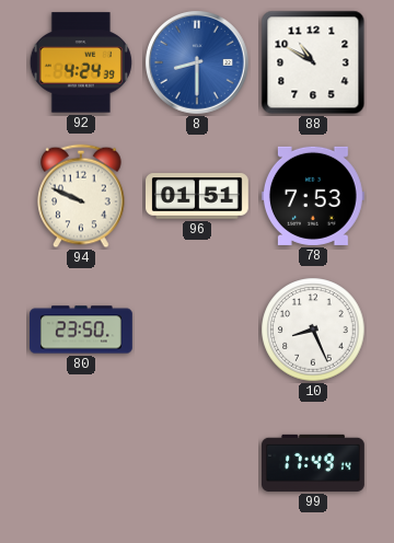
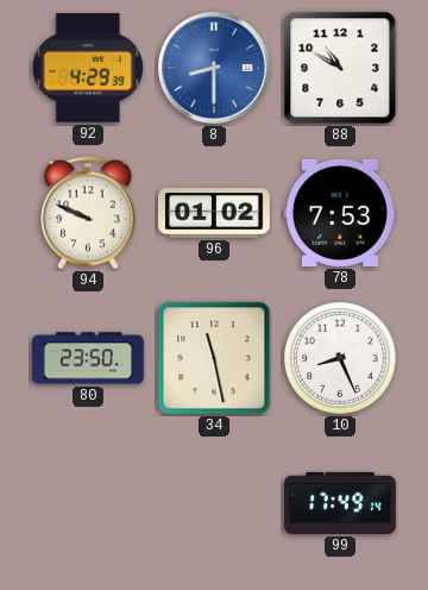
92: 4:24 -> 4:29
96: 01:51 -> 01:02
34: none -> 11:28
